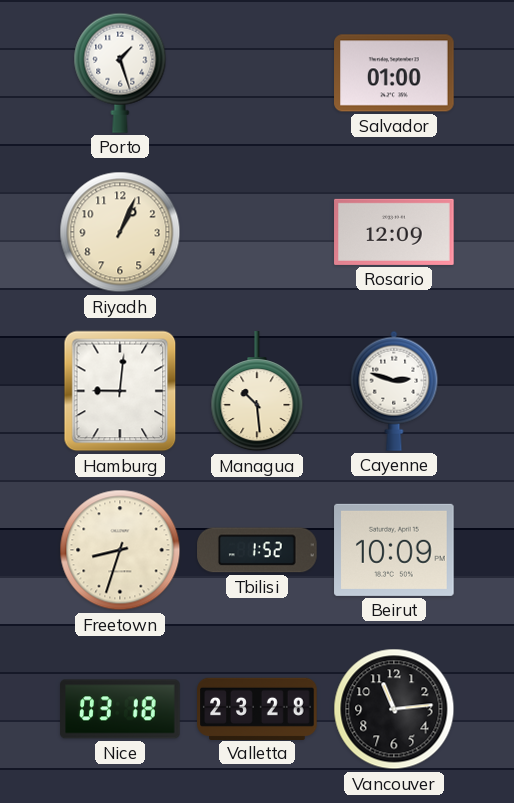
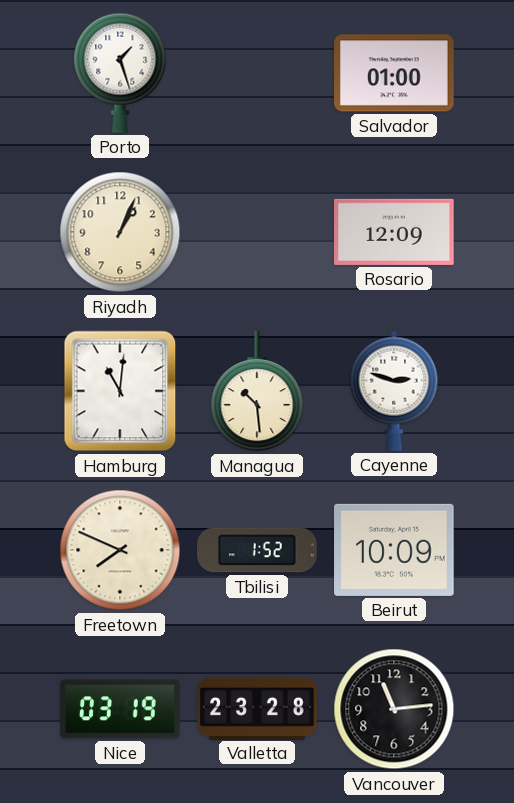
Hamburg: 9:01 -> 11:01
Freetown: 8:33 -> 7:49
Nice: 03:18 -> 03:19
